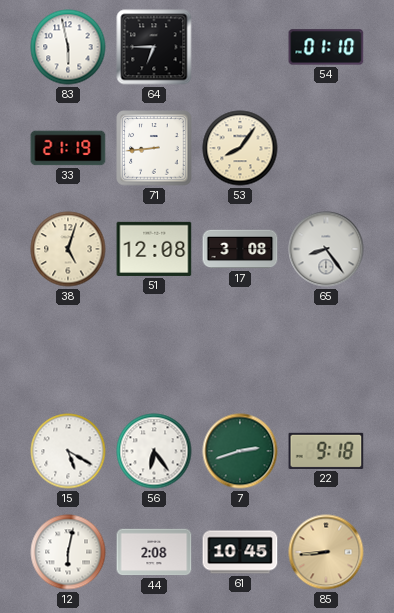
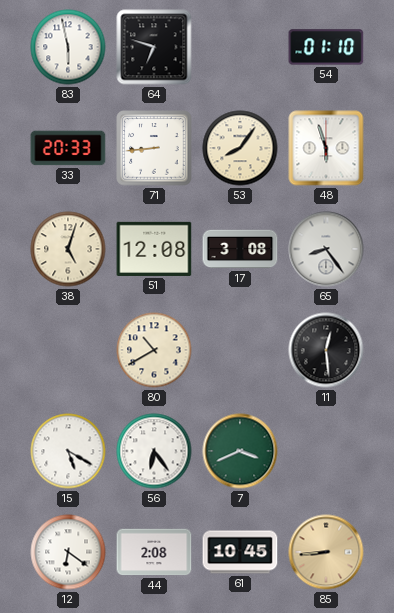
64: 6:45 -> 6:48
33: 21:19 -> 20:33
48: none -> 5:57
80: none -> 10:40
11: none -> 12:29
7: 2:42 -> 3:41
22: 9:18 -> none
12: 6:02 -> 6:21
